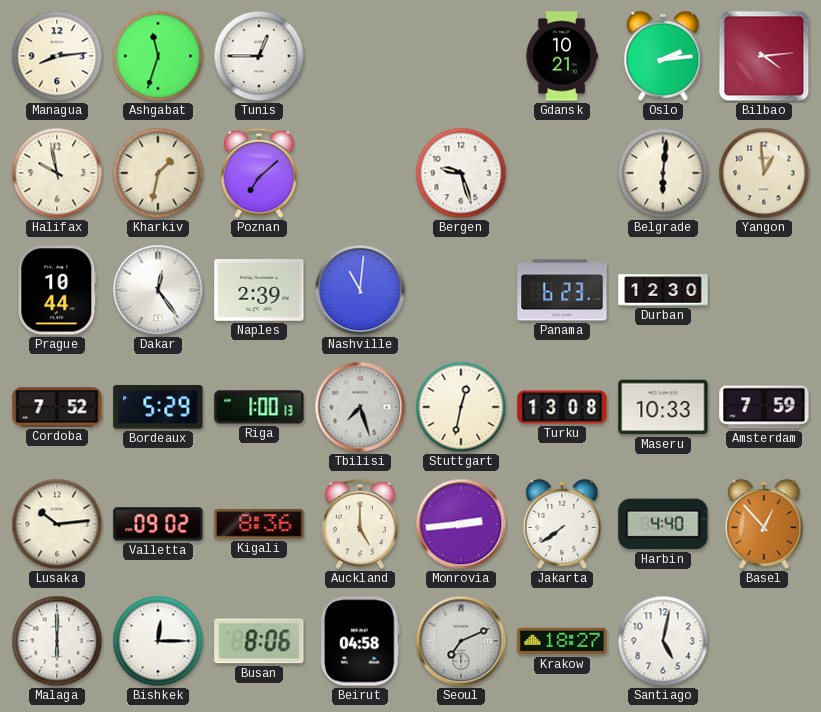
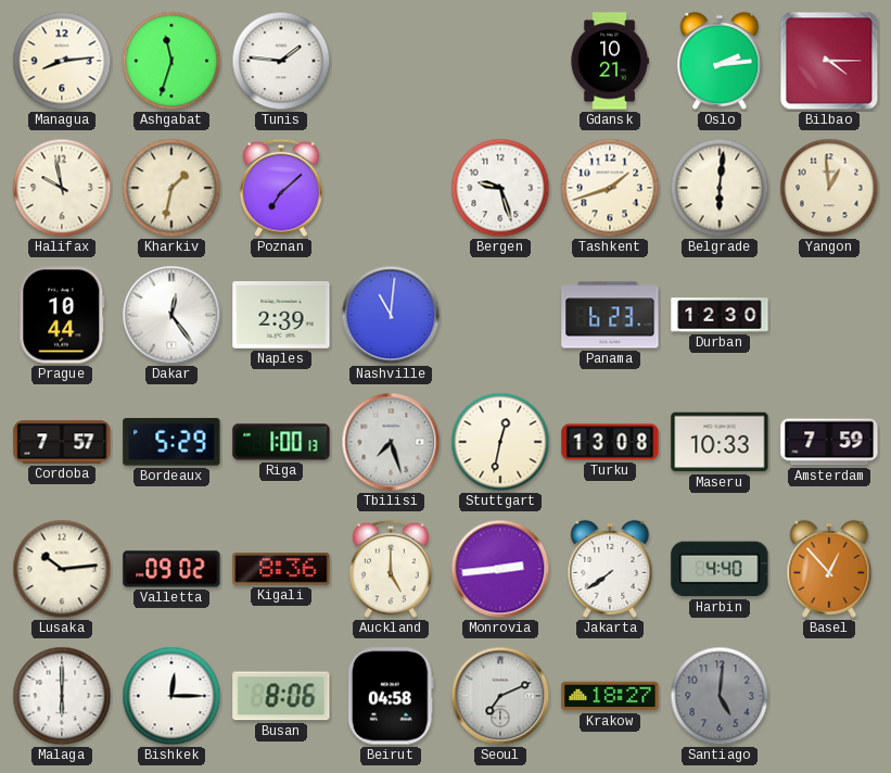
Tunis: 12:45 -> 1:46
Bilbao: 4:14 -> 4:15
Tashkent: none -> 1:42
Cordoba: 7:52 -> 7:57
Santiago: 5:02 -> 5:01
Santiago dial: white -> grey
